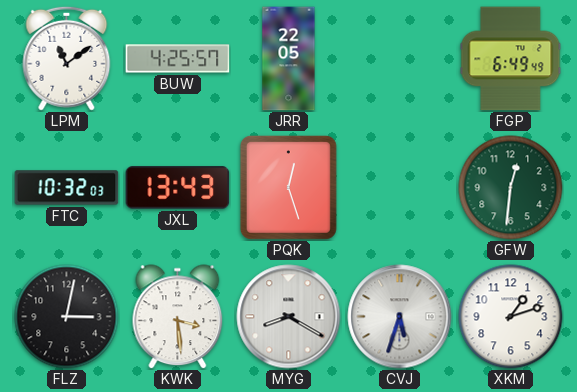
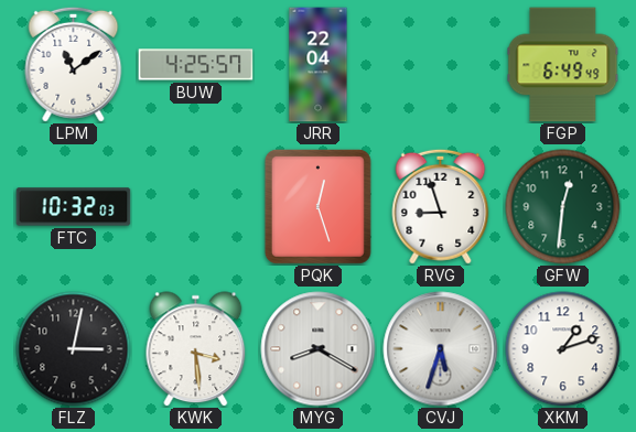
JRR: 22:05 -> 22:04
JXL: 13:43 -> none
RVG: none -> 8:57
